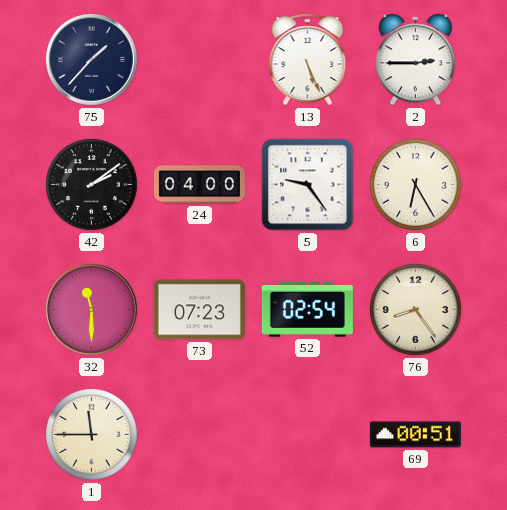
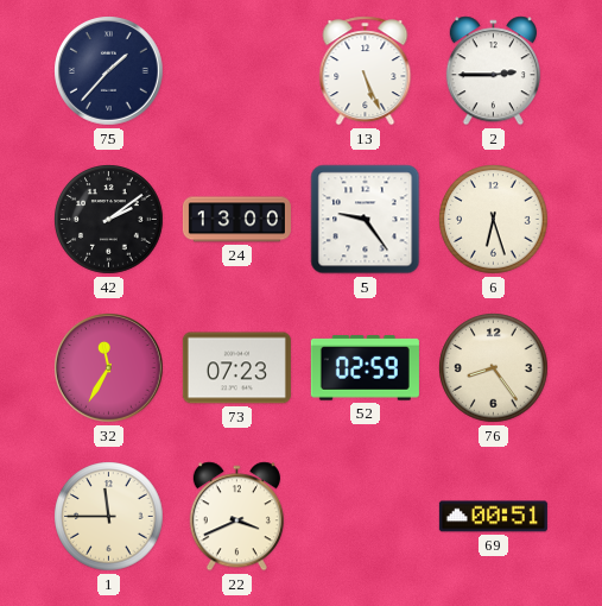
24: 04:00 -> 13:00
6: 6:25 -> 6:27
32: 11:30 -> 11:35
52: 02:54 -> 02:59
22: none -> 3:41
